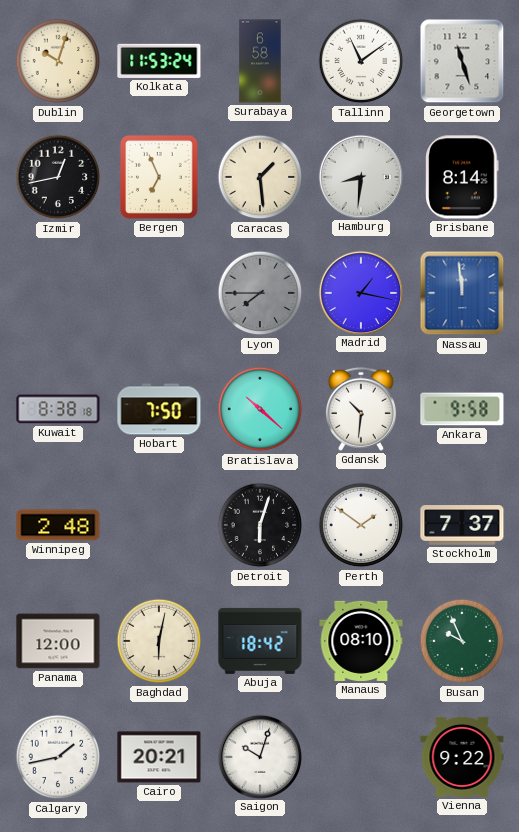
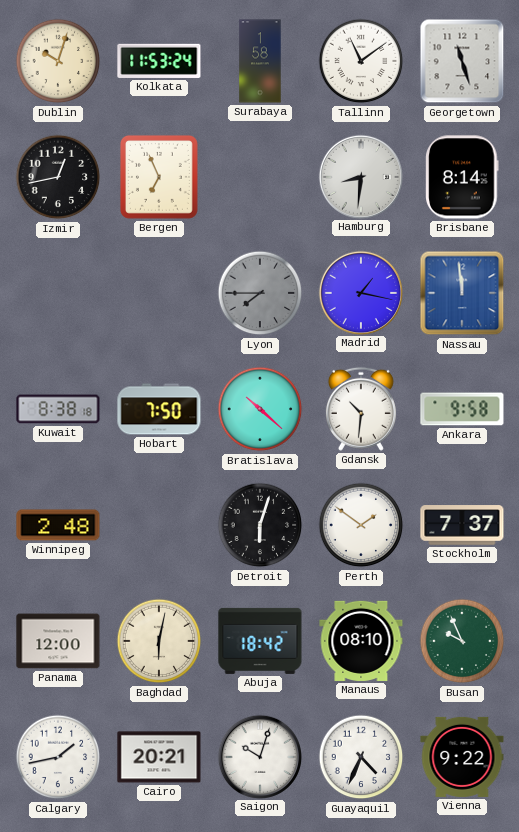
Surabaya: 6:58 -> 1:58
Caracas: 1:29 -> none
Guayaquil: none -> 4:34
